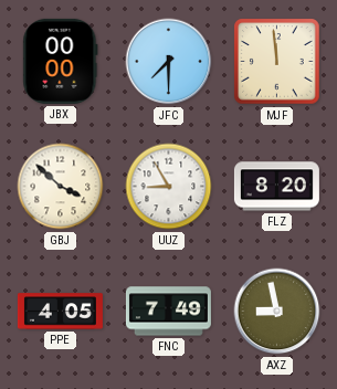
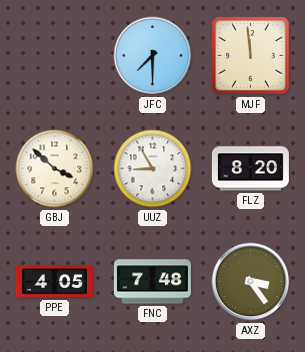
JBX: 00:00 -> none
FNC: 7:49 -> 7:48
AXZ: 8:58 -> 3:24
